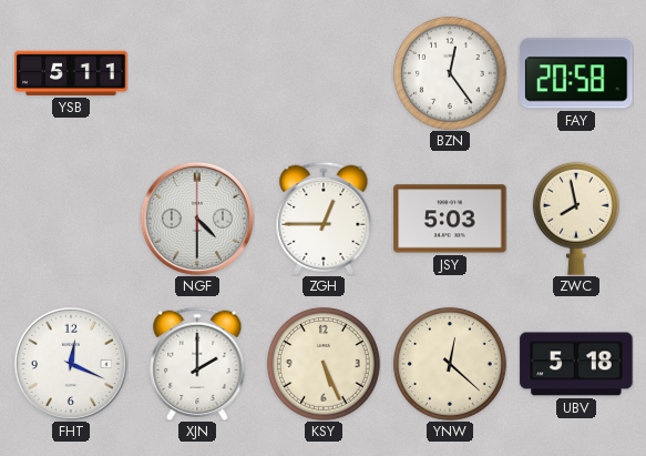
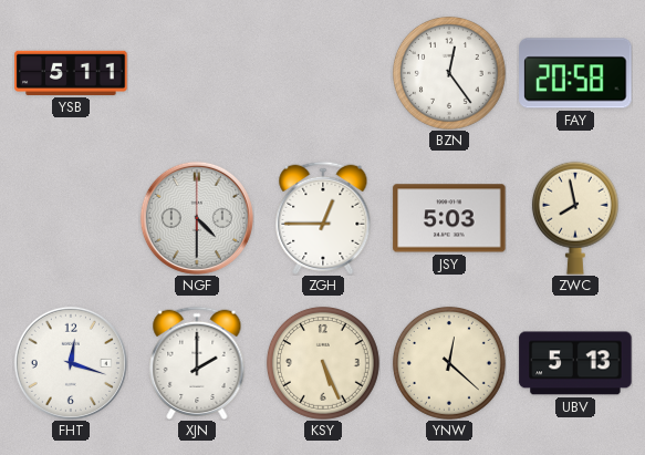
FHT: 12:19 -> 12:18
UBV: 5:18 -> 5:13
